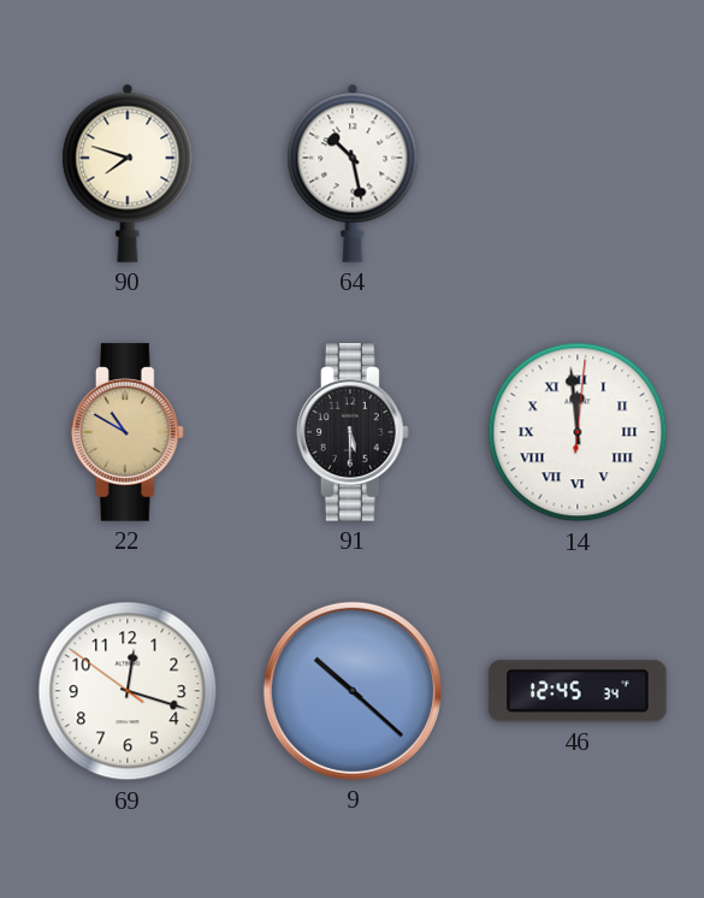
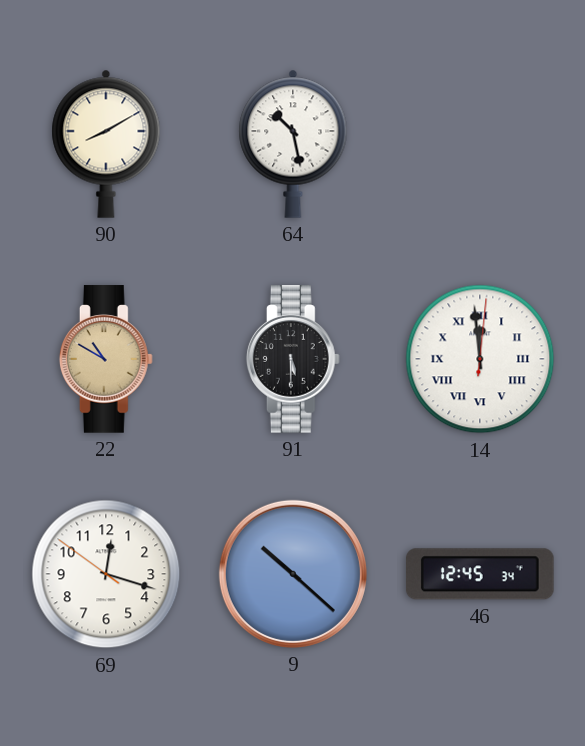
90: 7:48 -> 8:10
